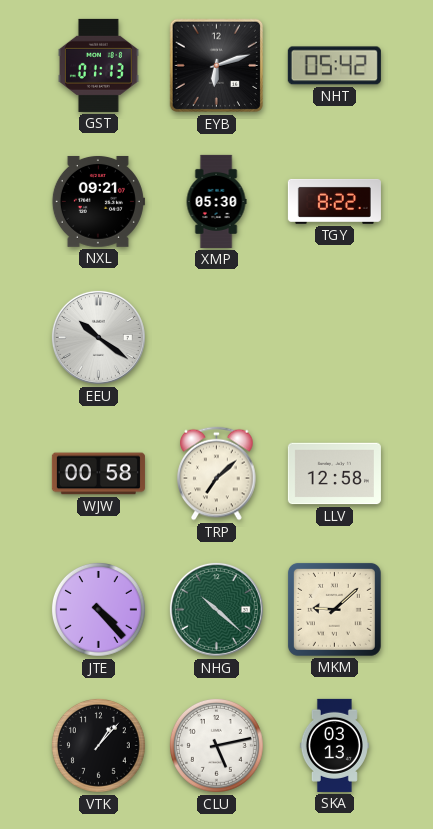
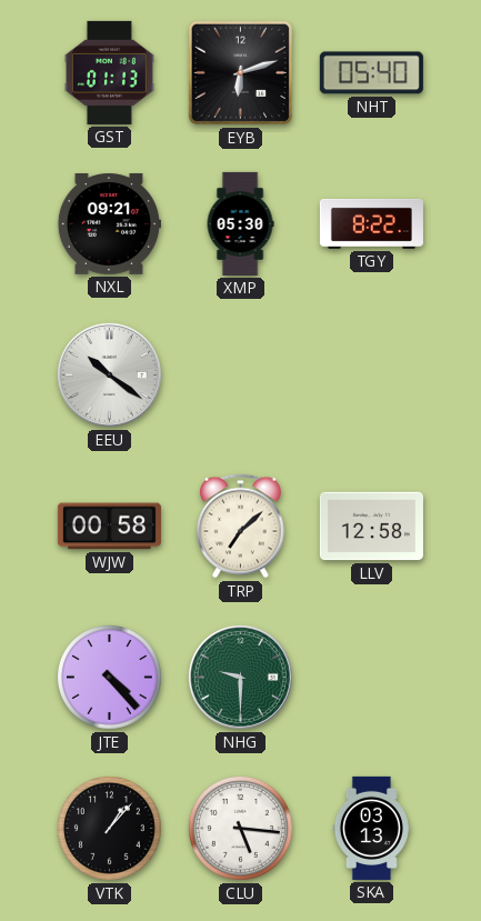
NHT: 05:42 -> 05:40
NHG: 10:22 -> 9:30
MKM: 9:08 -> none
CLU: 5:13 -> 5:16
